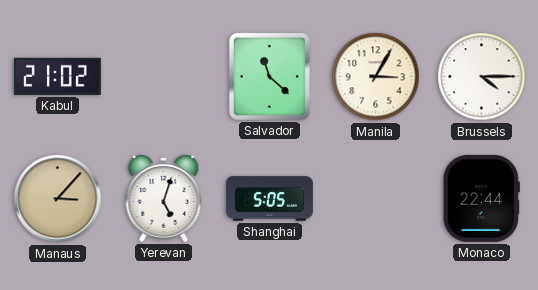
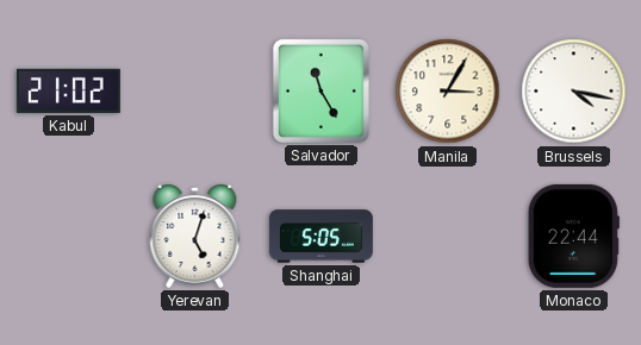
Salvador: 11:22 -> 11:25
Brussels: 4:15 -> 4:17
Manaus: 3:07 -> none
